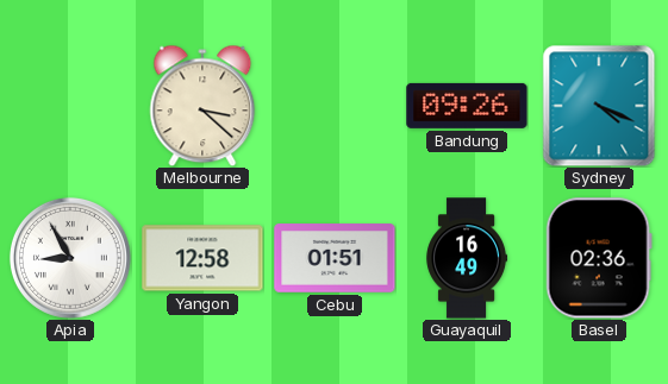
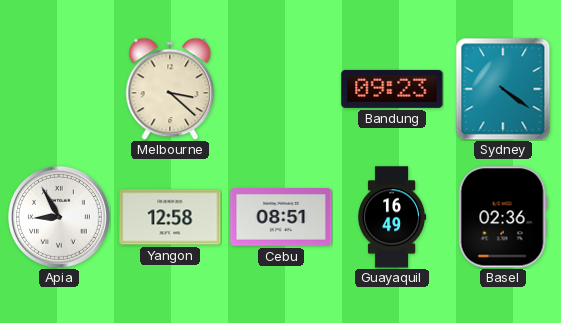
Bandung: 09:26 -> 09:23
Sydney: 4:19 -> 4:21
Cebu: 01:51 -> 08:51
